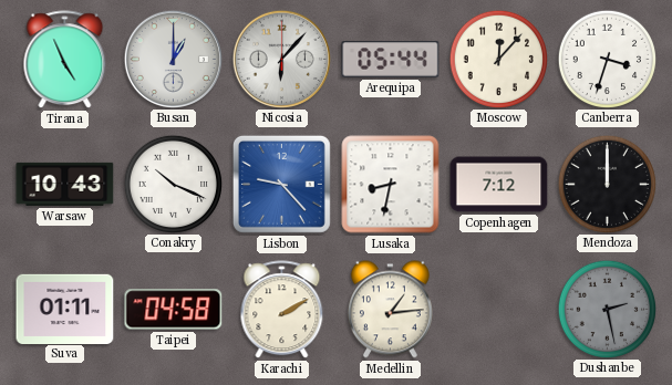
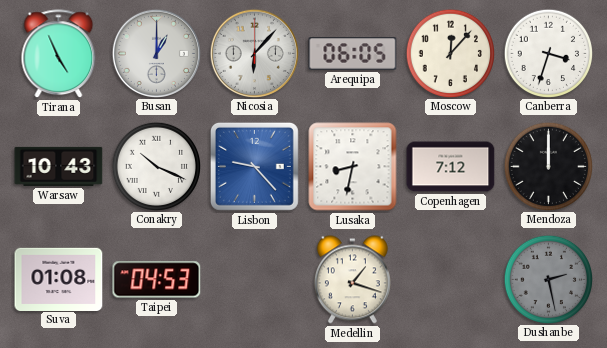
Arequipa: 05:44 -> 06:05
Suva: 01:11 -> 01:08
Taipei: 04:58 -> 04:53
Karachi: 2:10 -> none
Medellin: 1:14 -> 1:18
